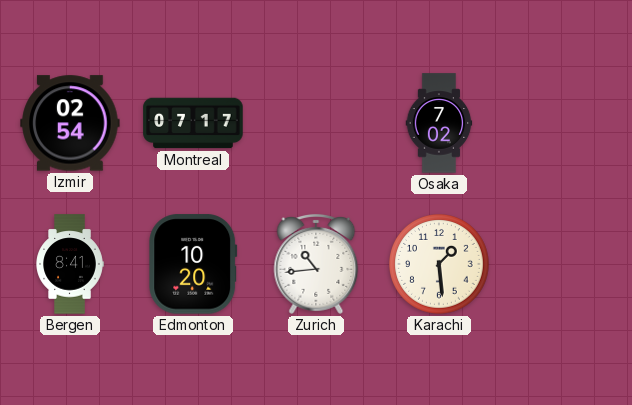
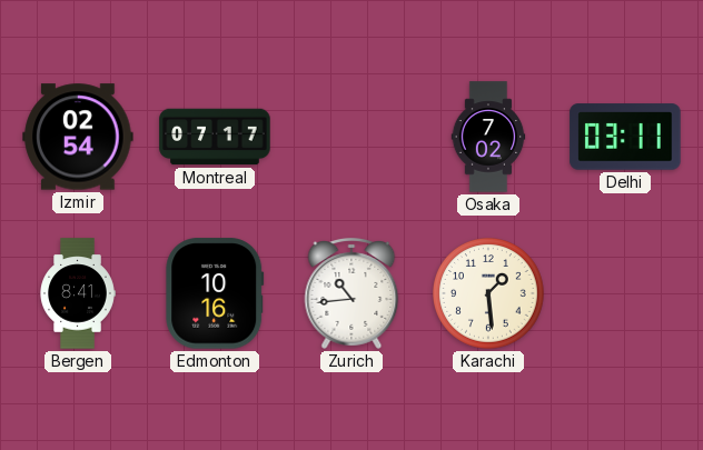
Delhi: none -> 03:11
Edmonton: 10:20 -> 10:16
